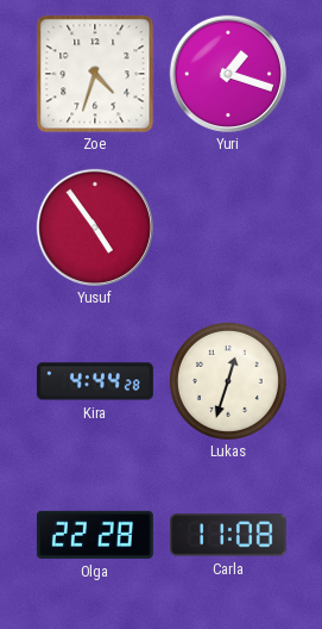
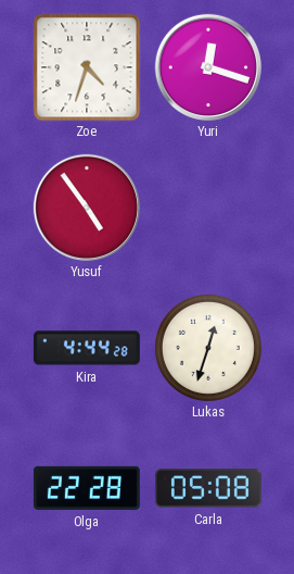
Yuri: 1:18 -> 12:18
Carla: 11:08 -> 05:08
